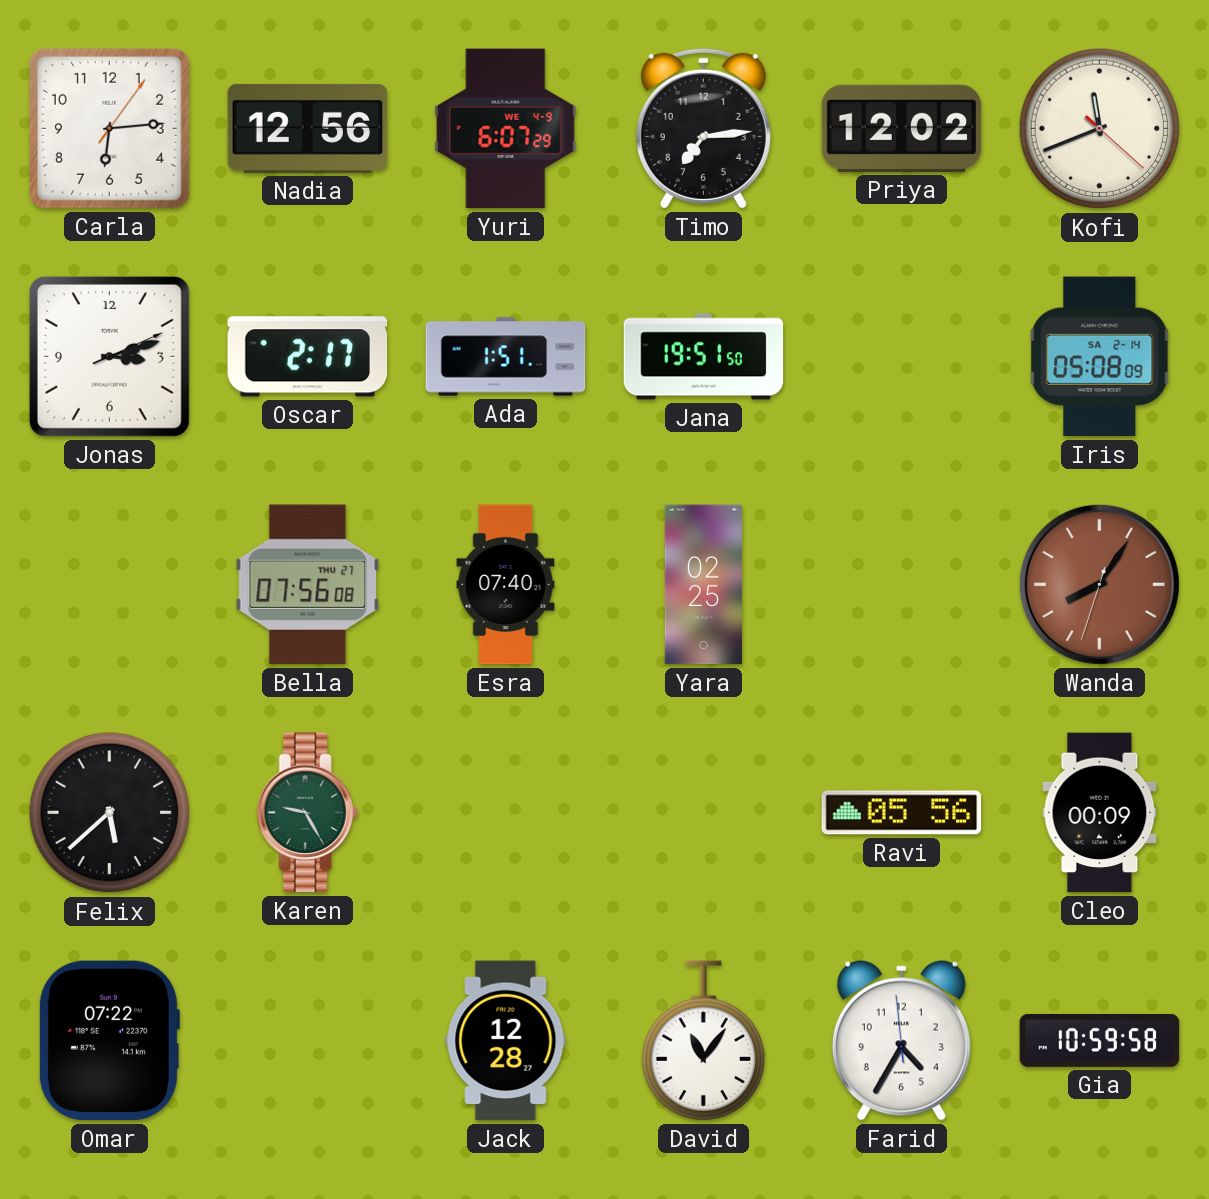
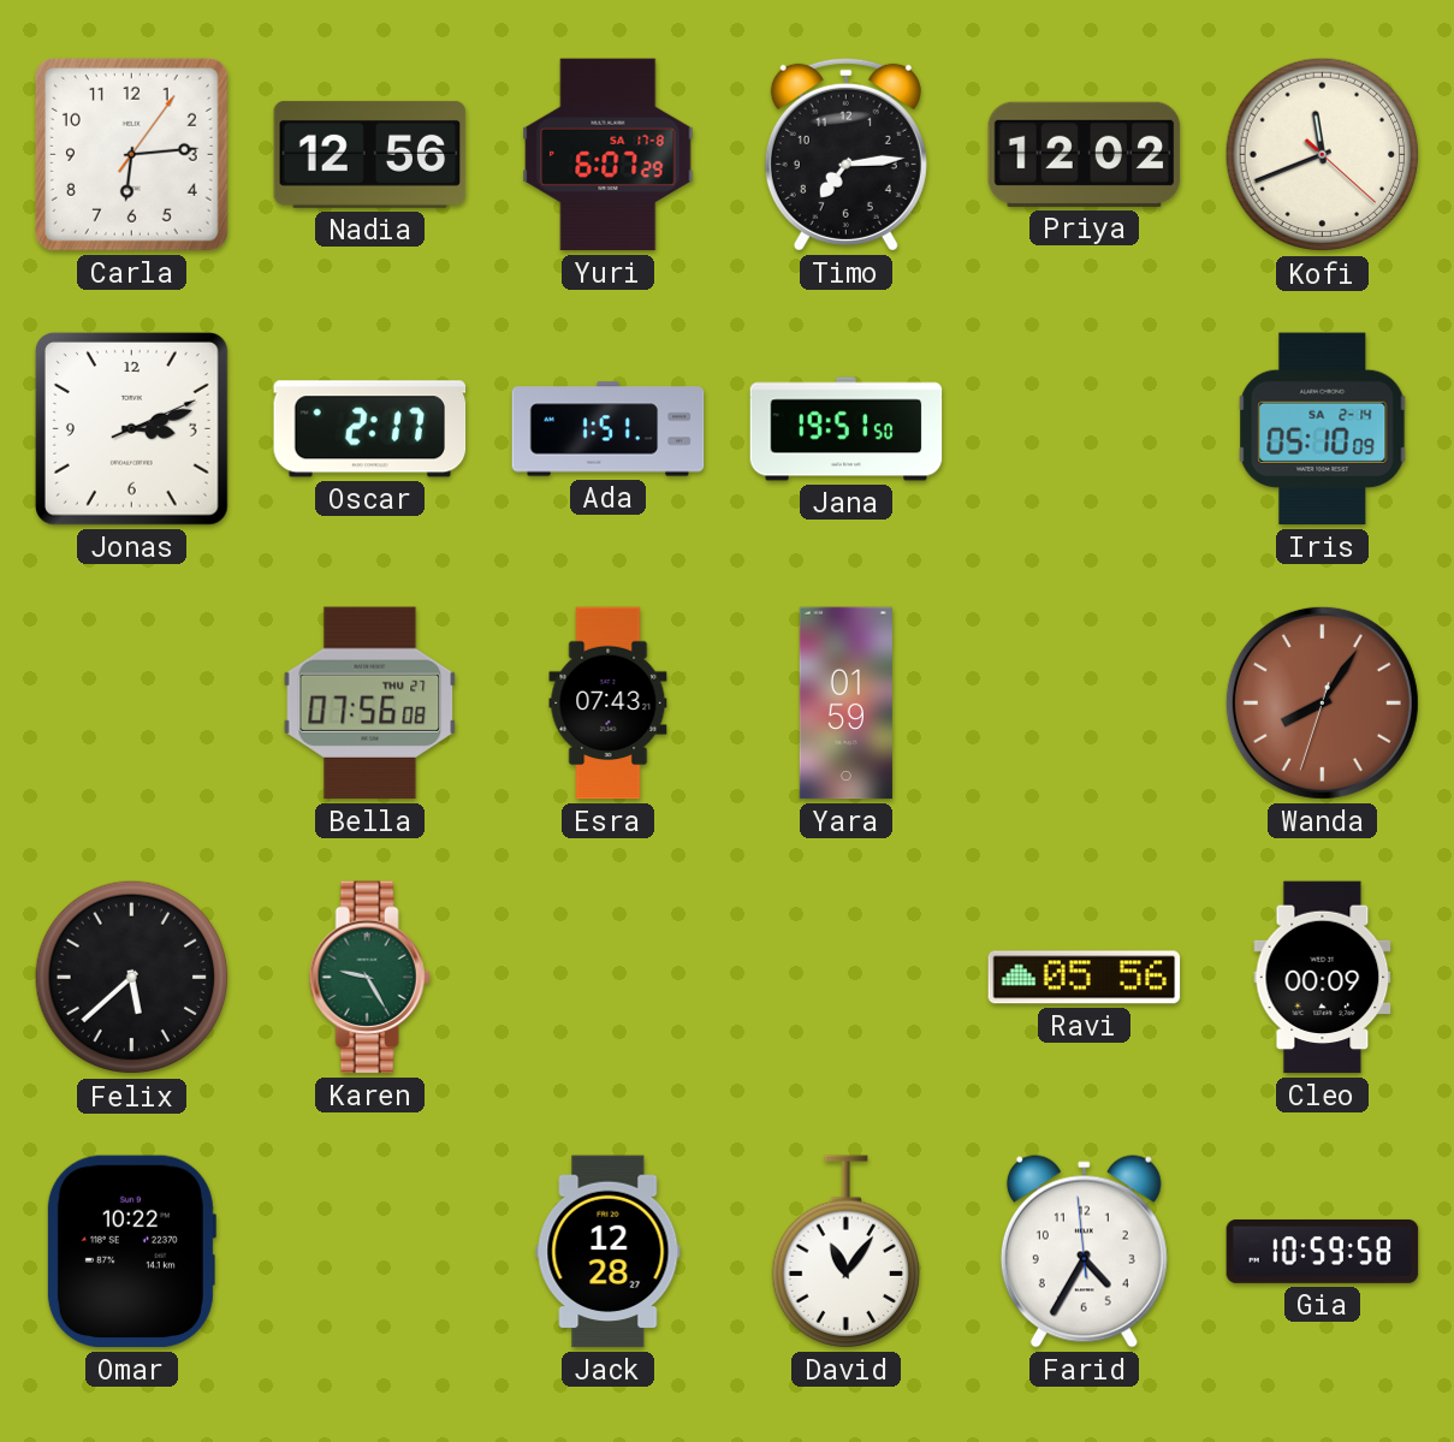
Yuri date: WE 4-9 -> SA 17-8
Iris: 05:08 -> 05:10
Esra: 07:40 -> 07:43
Yara: 02:25 -> 01:59
Omar: 07:22 -> 10:22
